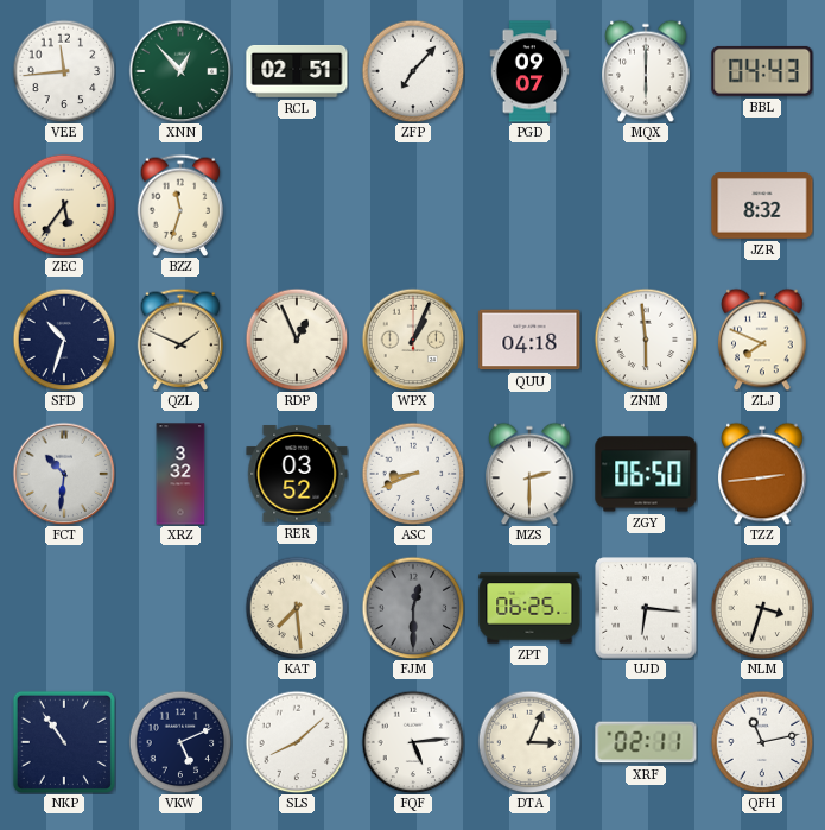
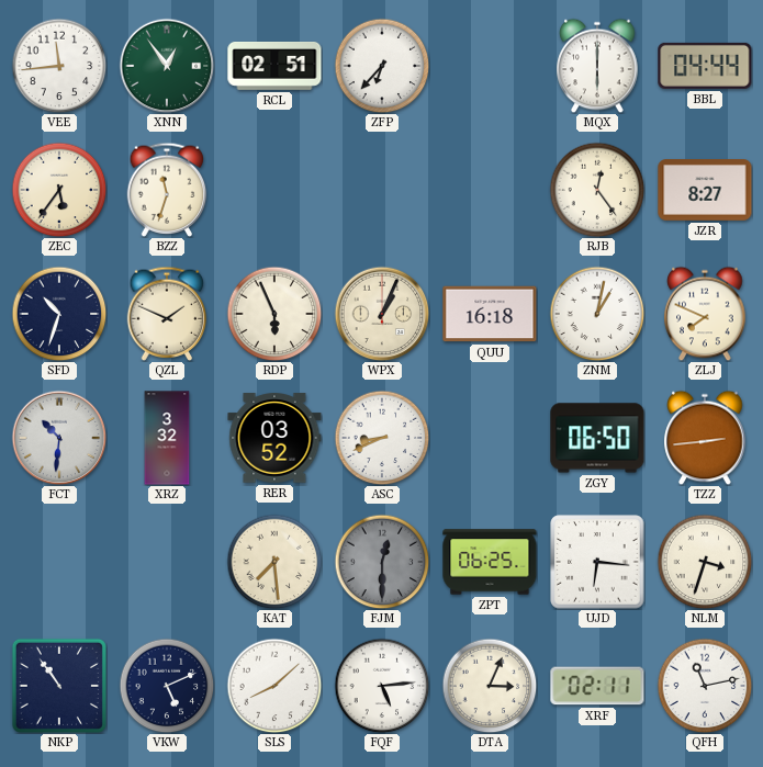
XNN: 12:53 -> 12:54
ZFP: 7:07 -> 6:37
PGD: 09:07 -> none
BBL: 04:43 -> 04:44
RJB: none -> 12:24
JZR: 8:32 -> 8:27
RDP: 12:56 -> 5:56
QUU: 04:18 -> 16:18
ZNM: 5:59 -> 1:02
MZS: 2:30 -> none
